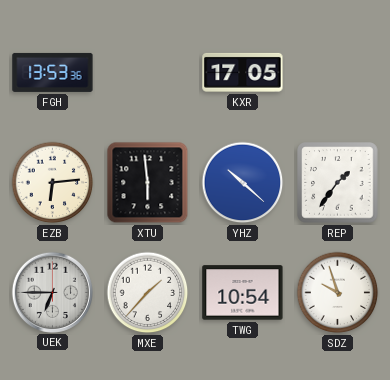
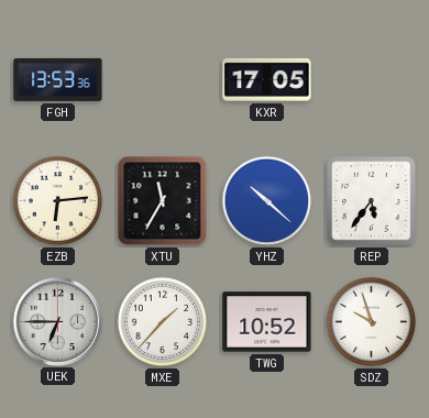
XTU: 5:59 -> 11:35
REP: 1:36 -> 5:36
TWG: 10:54 -> 10:52
